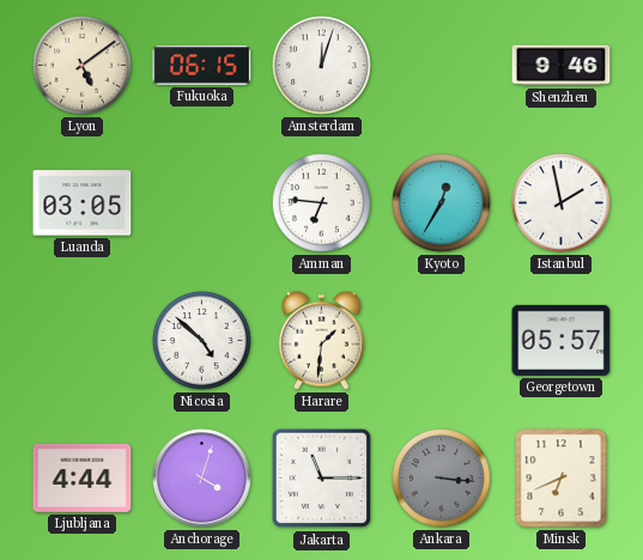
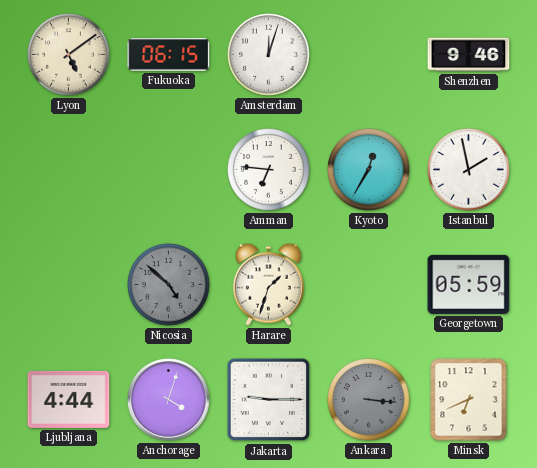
Luanda: 03:05 -> none
Nicosia dial: white -> grey
Harare: 1:31 -> 1:33
Georgetown: 05:57 -> 05:59
Jakarta: 11:15 -> 9:15
